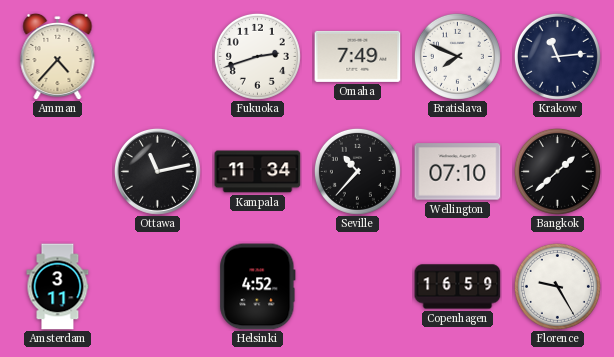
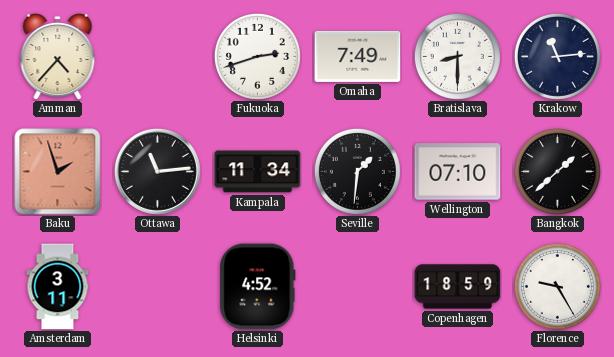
Bratislava: 7:49 -> 8:30
Baku: none -> 1:57
Ottawa: 11:13 -> 11:14
Seville: 10:37 -> 1:31
Copenhagen: 16:59 -> 18:59
